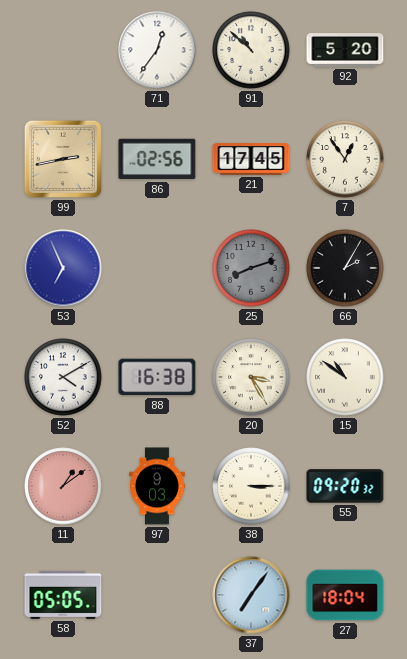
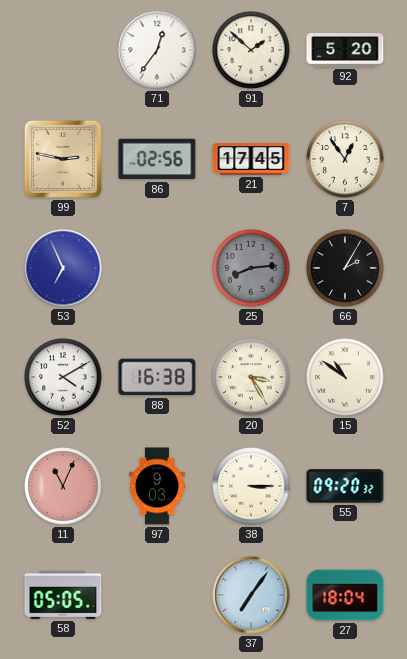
91: 10:52 -> 1:52
99: 2:43 -> 2:47
25: 8:12 -> 8:14
11: 1:09 -> 11:04
